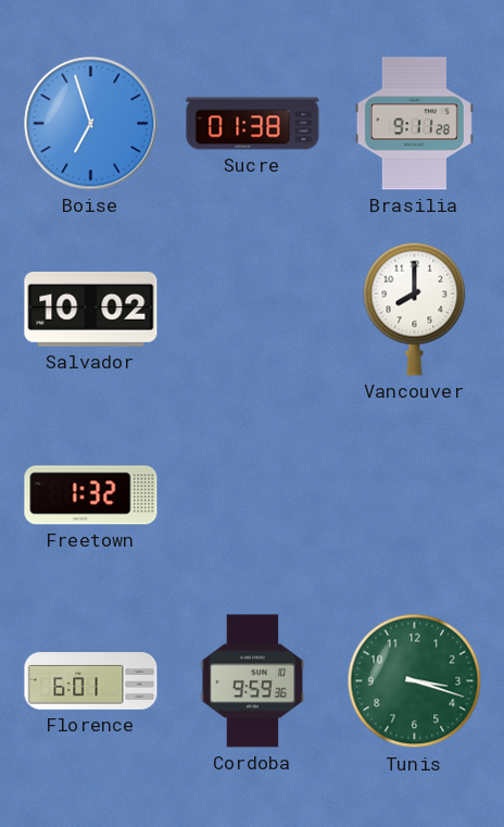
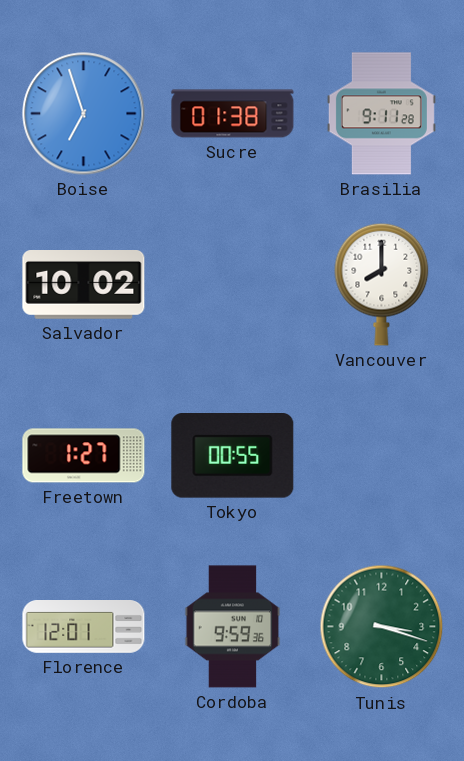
Freetown: 1:32 -> 1:27
Tokyo: none -> 00:55
Florence: 6:01 -> 12:01
